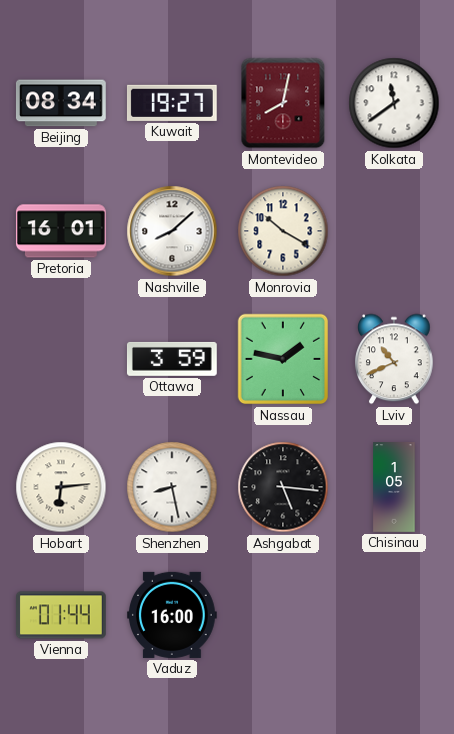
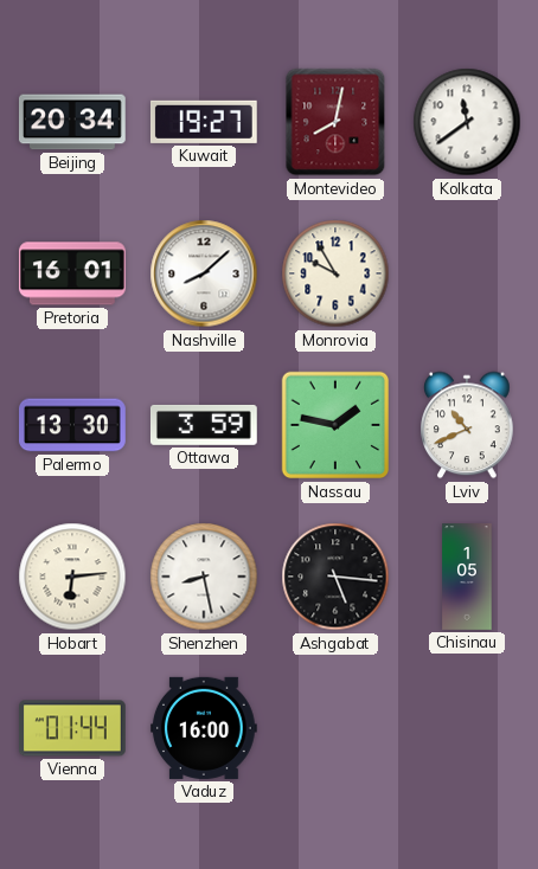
Beijing: 08:34 -> 20:34
Monrovia: 10:20 -> 9:55
Palermo: none -> 13:30
